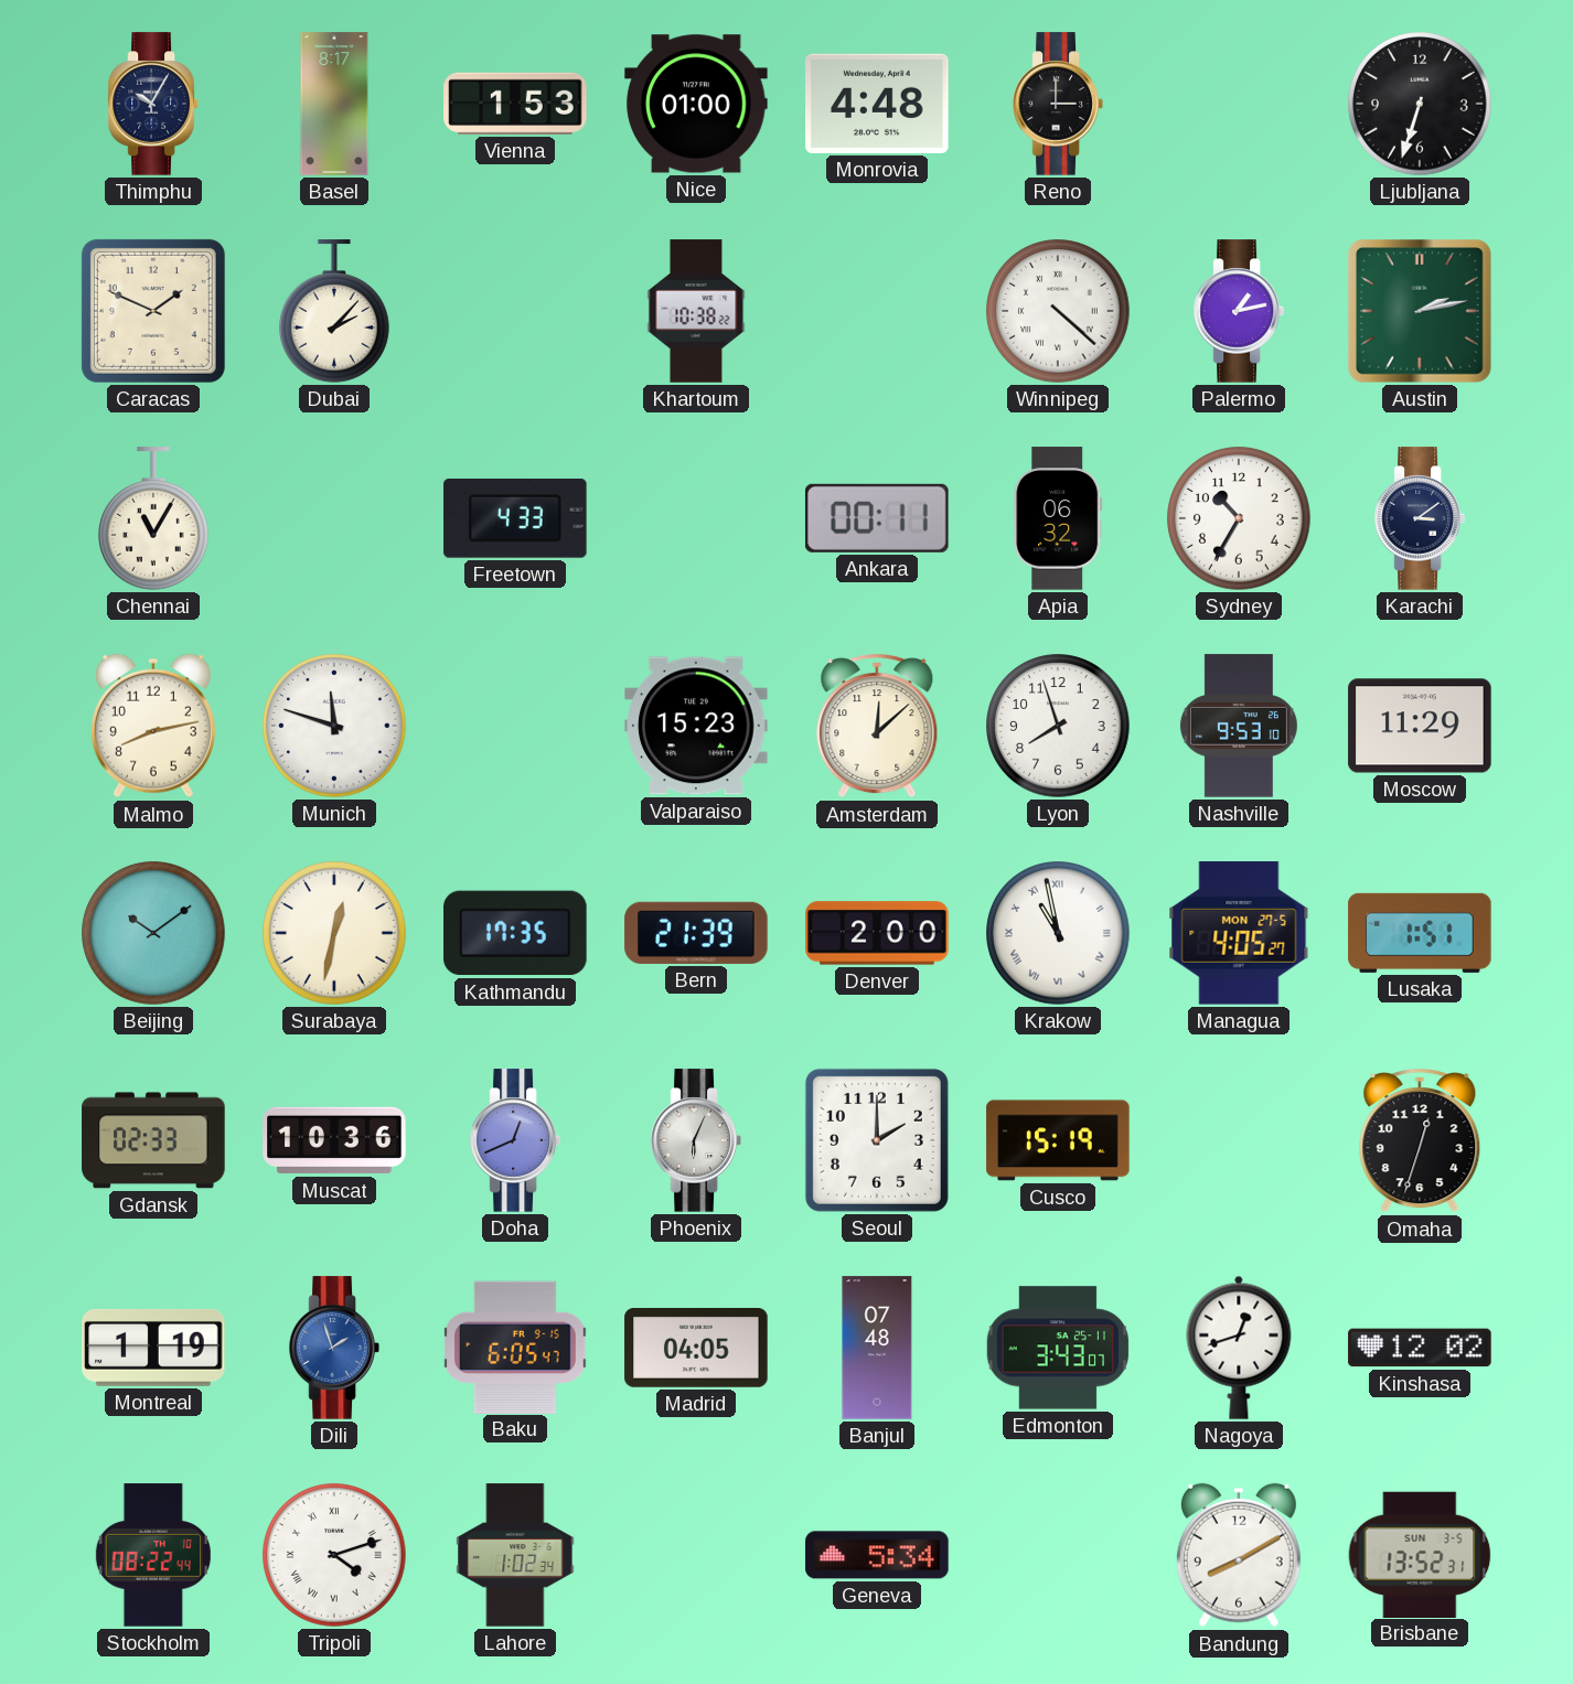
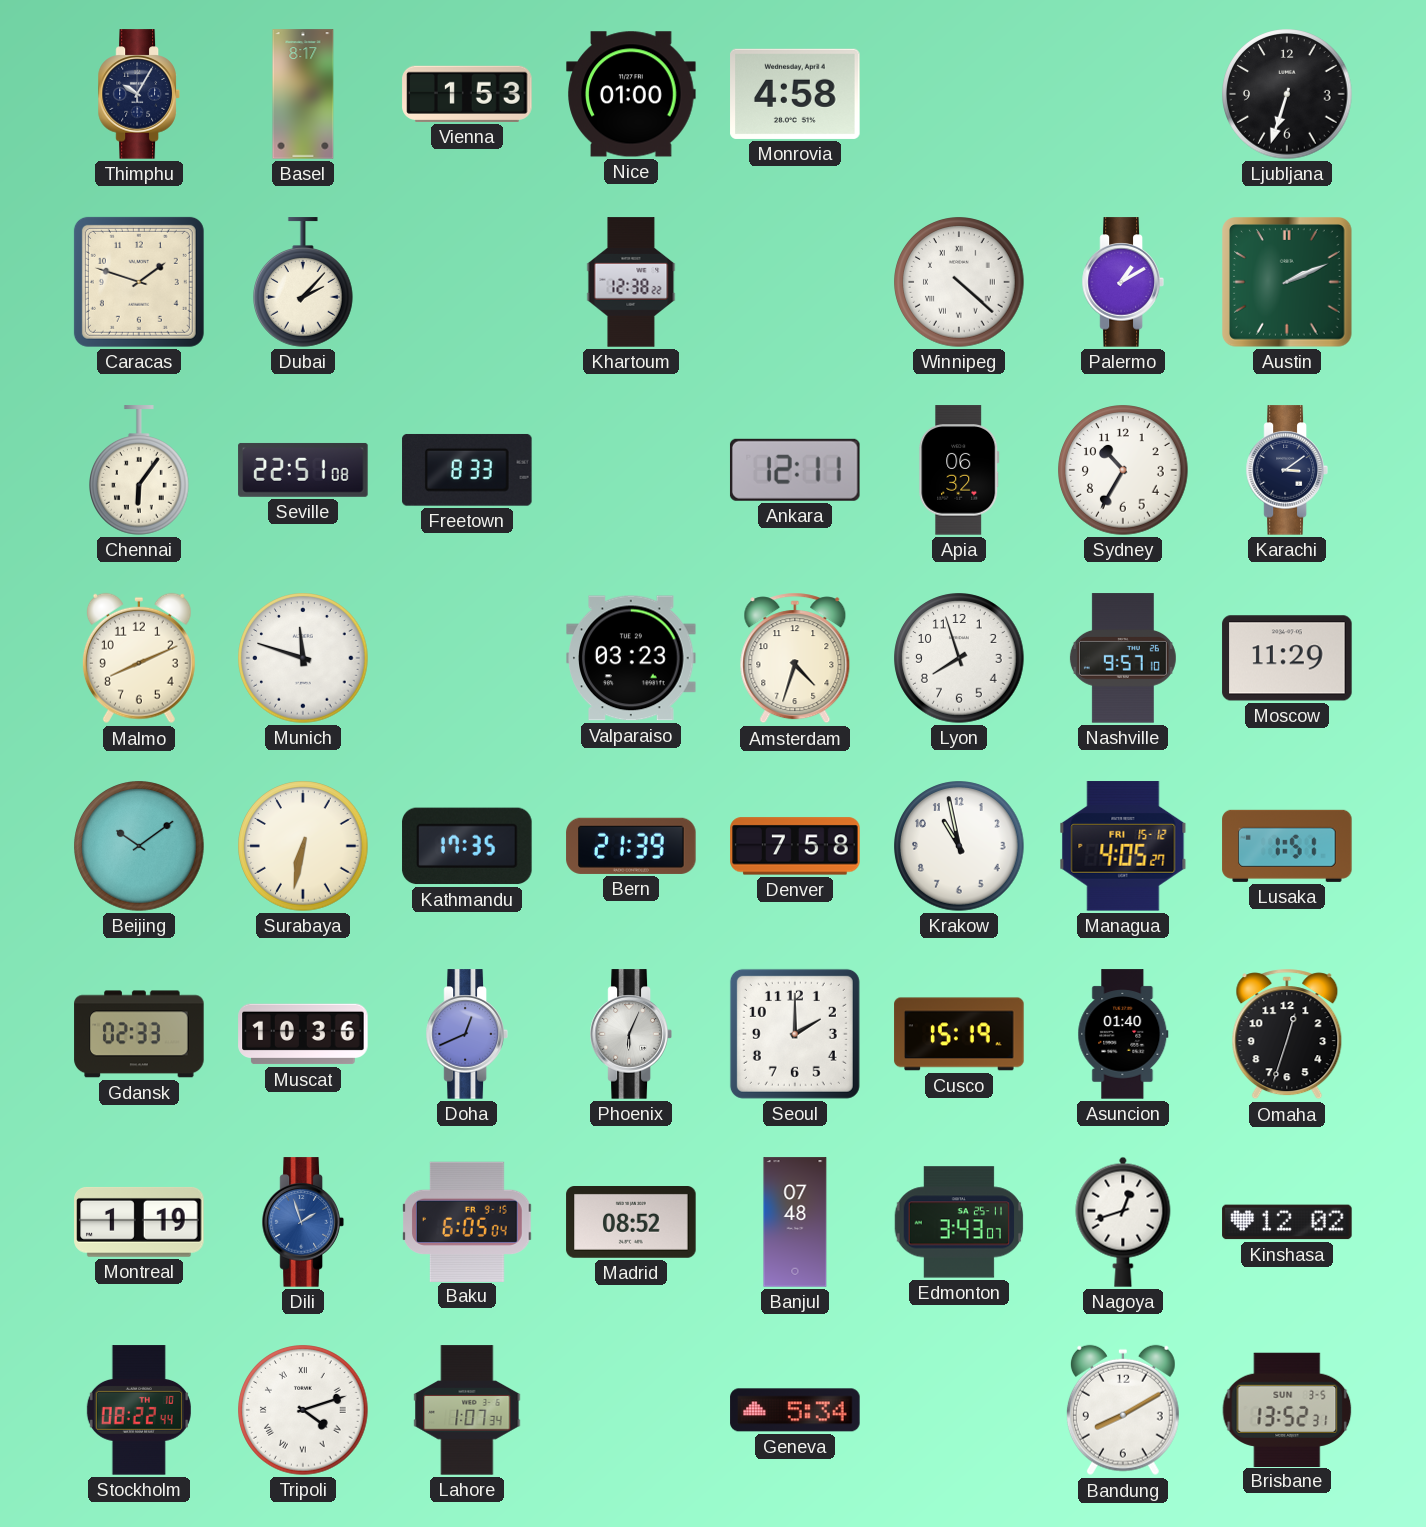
Monrovia: 4:48 -> 4:58
Reno: 3:00 -> none
Caracas: 1:49 -> 1:48
Khartoum: 10:38 -> 12:38
Palermo: 1:13 -> 1:10
Austin: 2:13 -> 2:11
Chennai: 11:05 -> 6:06
Seville: none -> 22:51
Freetown: 4:33 -> 8:33
Ankara: 00:11 -> 12:11
Malmo: 8:13 -> 8:11
Valparaiso: 15:23 -> 03:23
Amsterdam: 12:08 -> 4:33
Nashville: 9:53 -> 9:57
Surabaya: 12:32 -> 6:32
Denver: 2:00 -> 7:58
Krakow numerals: Roman -> Arabic
Managua date: MON 27-5 -> FRI 15-12
Asuncion: none -> 01:40
Baku: 6:05:47 -> 6:05:04
Madrid: 04:05 -> 08:52
Lahore: 1:02 -> 1:07
